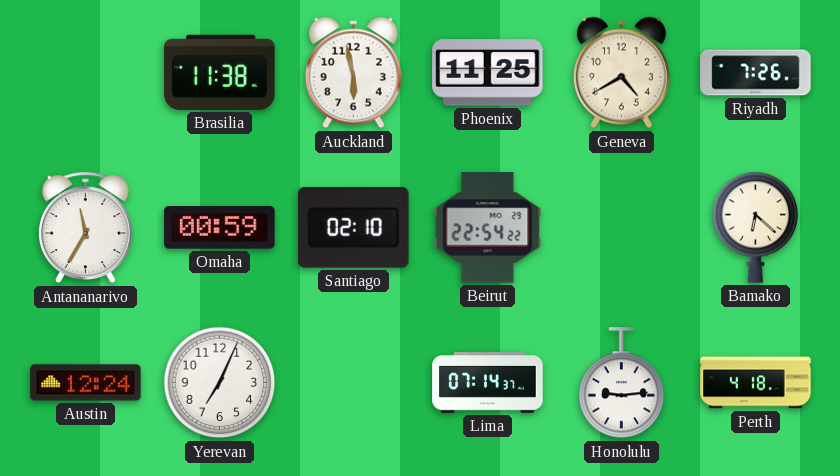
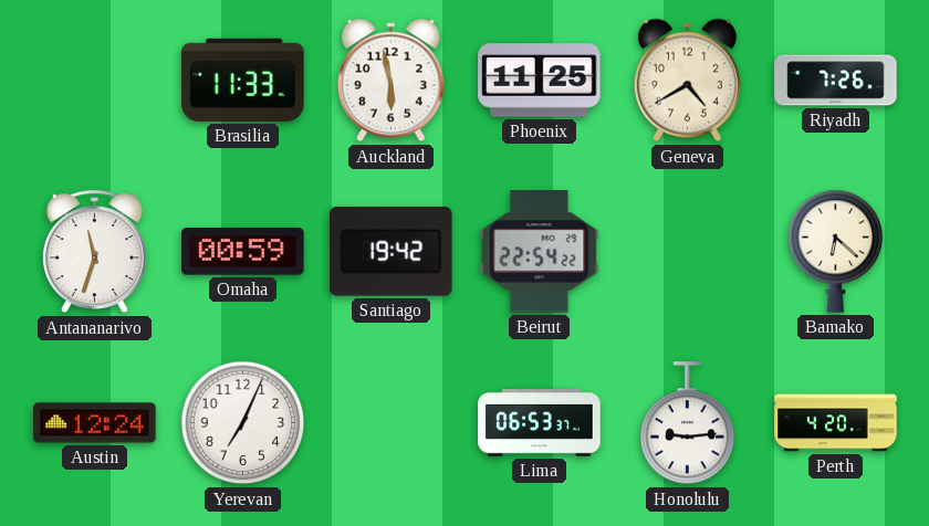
Brasilia: 11:38 -> 11:33
Antananarivo: 11:35 -> 11:33
Santiago: 02:10 -> 19:42
Lima: 07:14 -> 06:53
Perth: 4:18 -> 4:20
